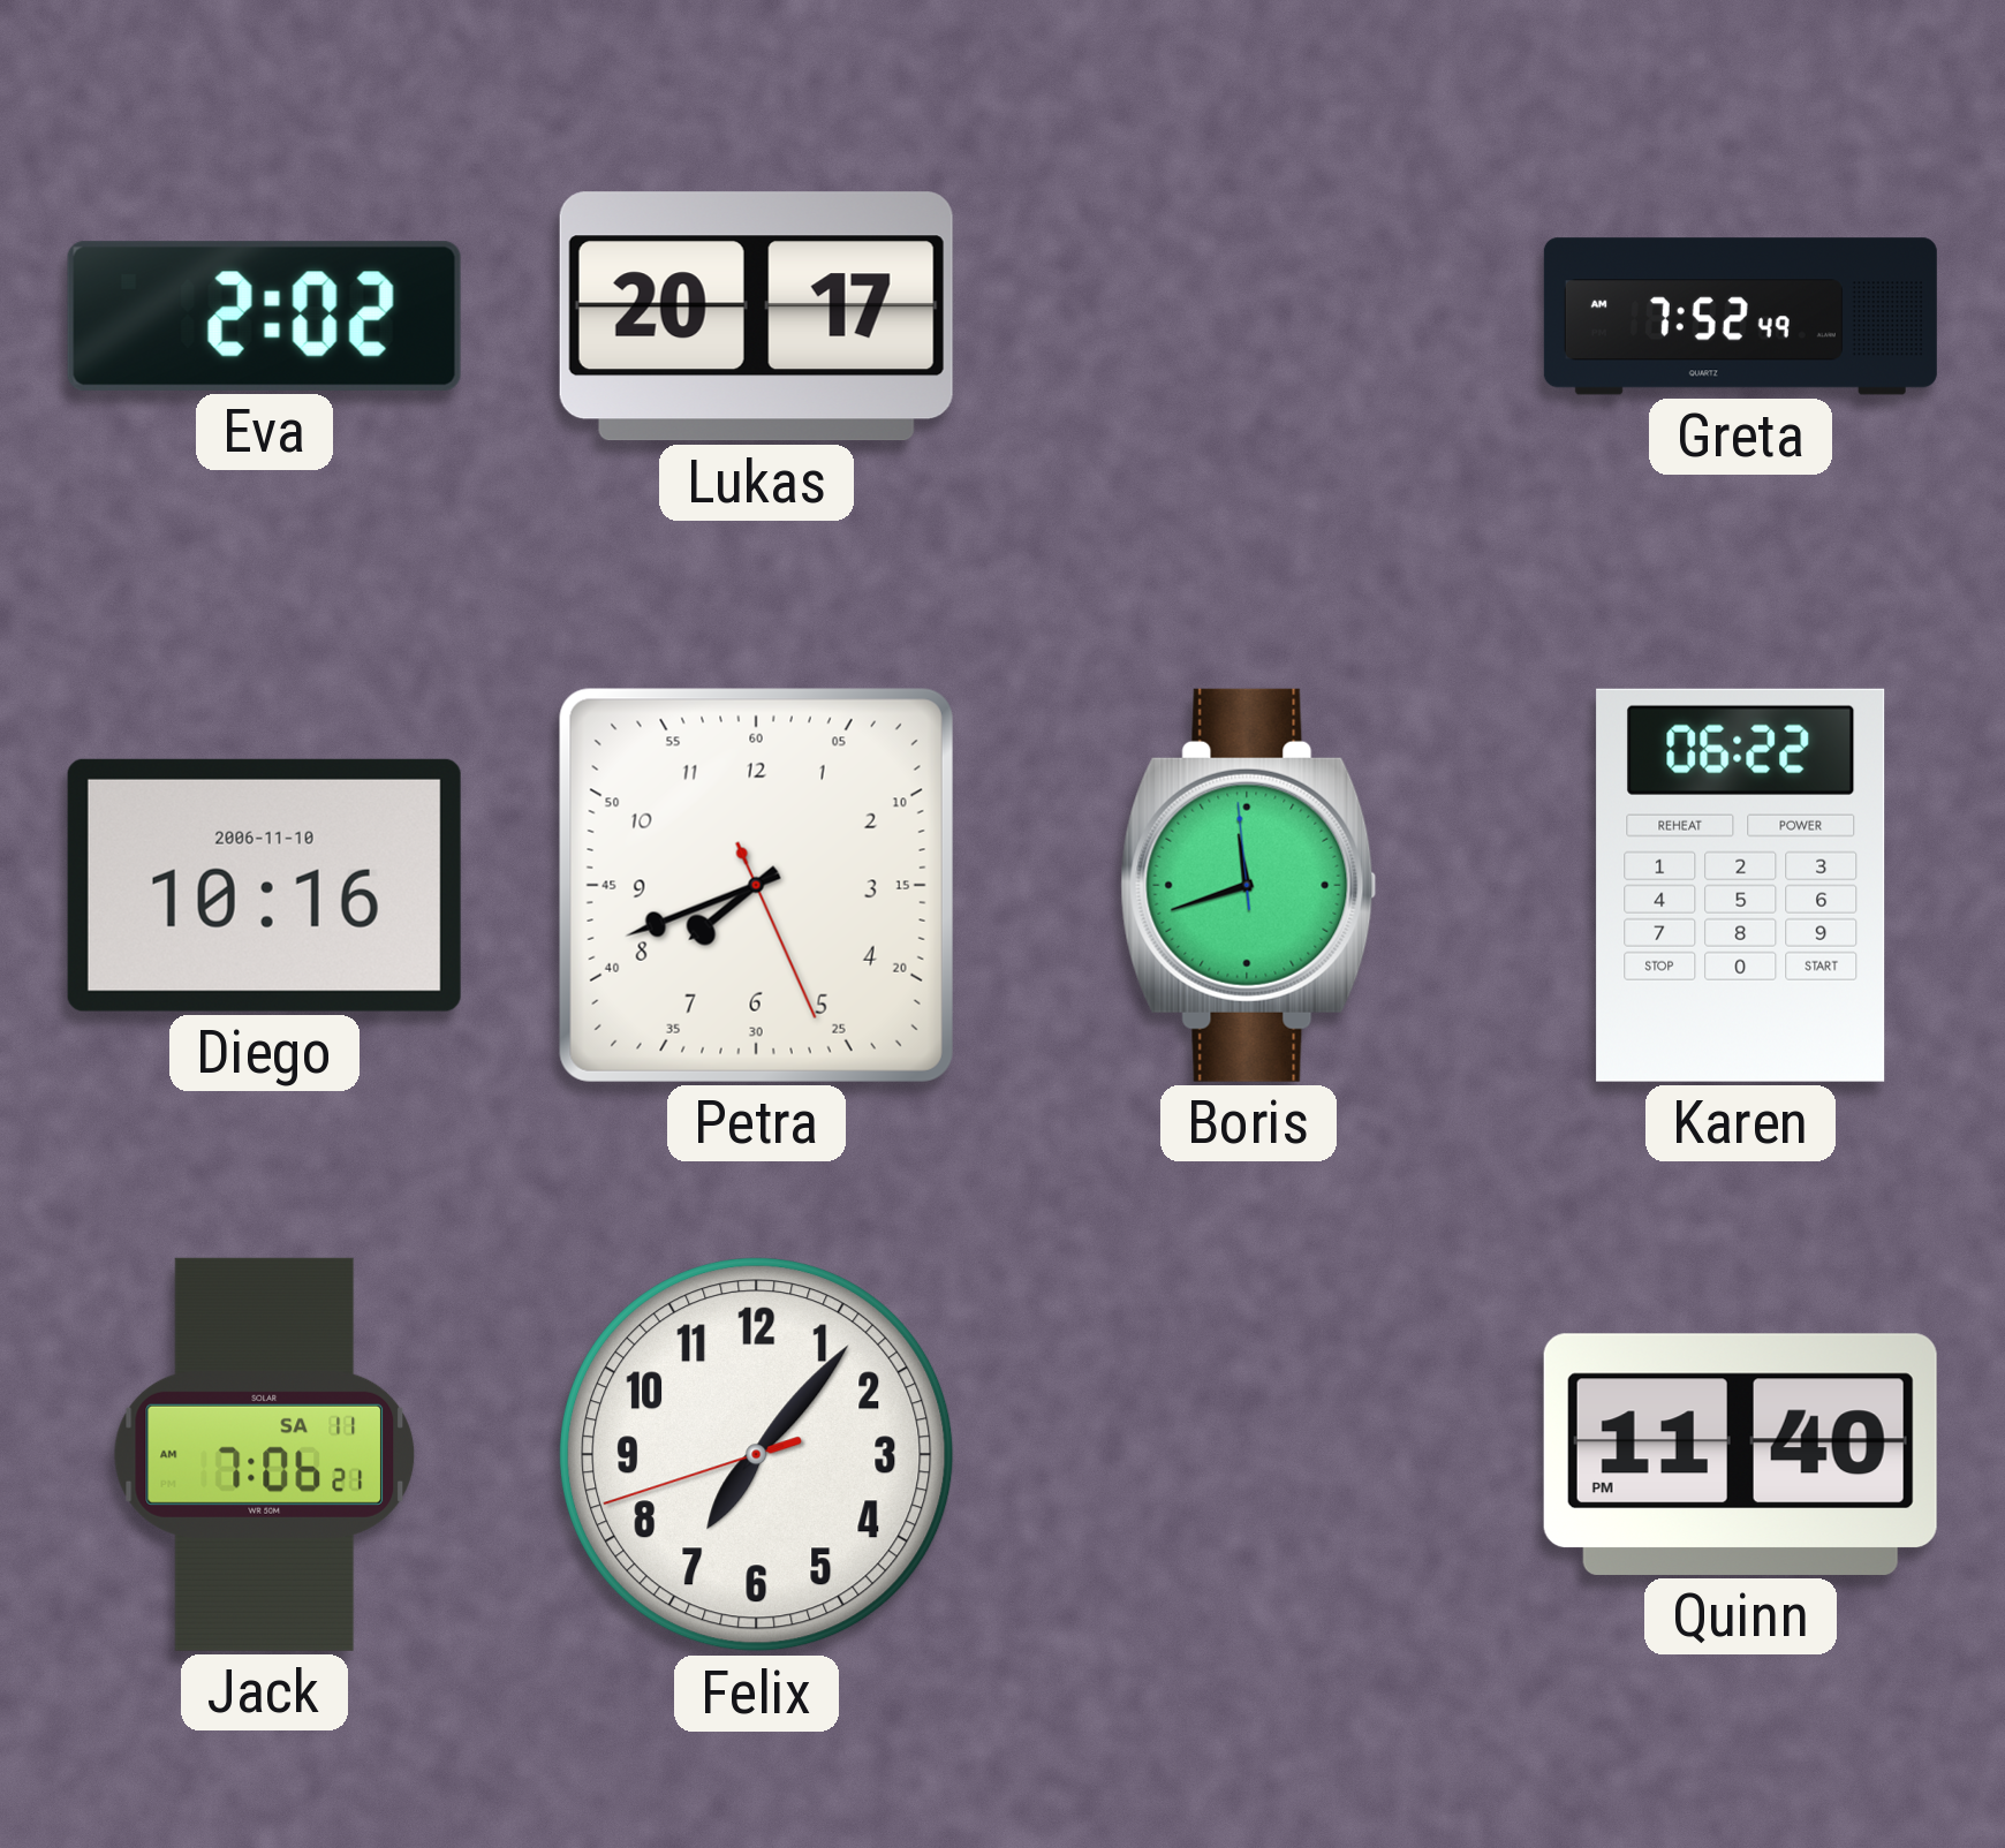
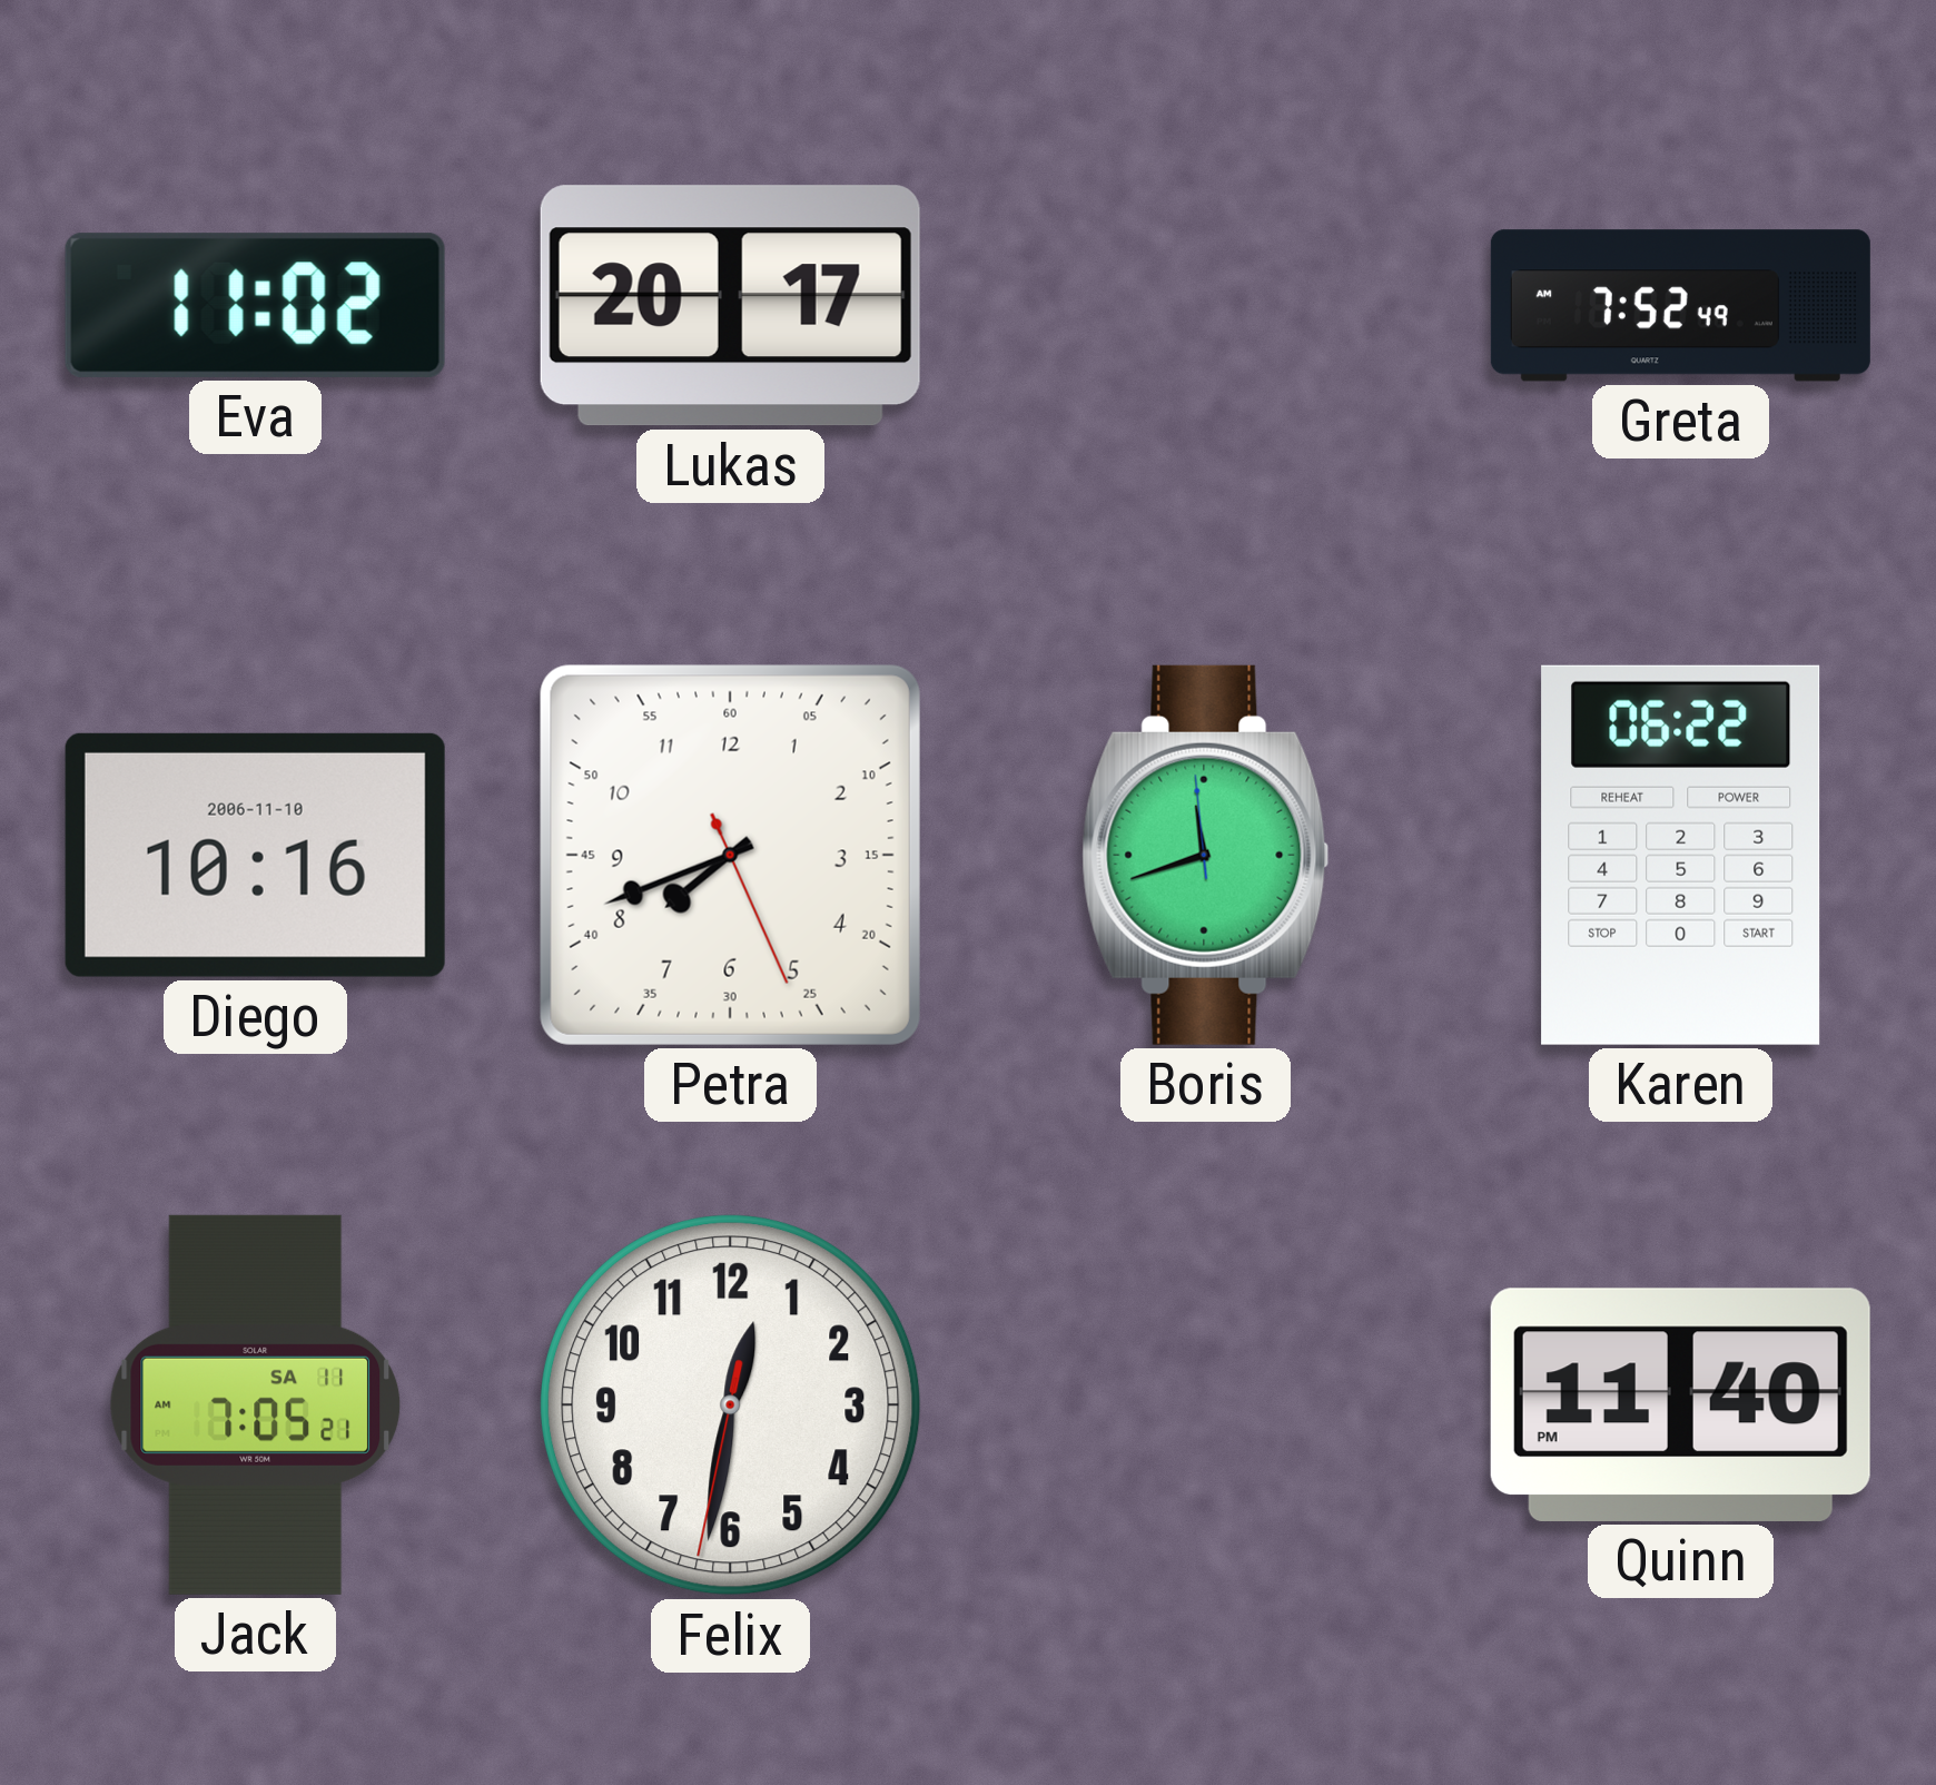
Eva: 2:02 -> 11:02
Jack: 7:06 -> 7:05
Felix: 7:06 -> 12:31
